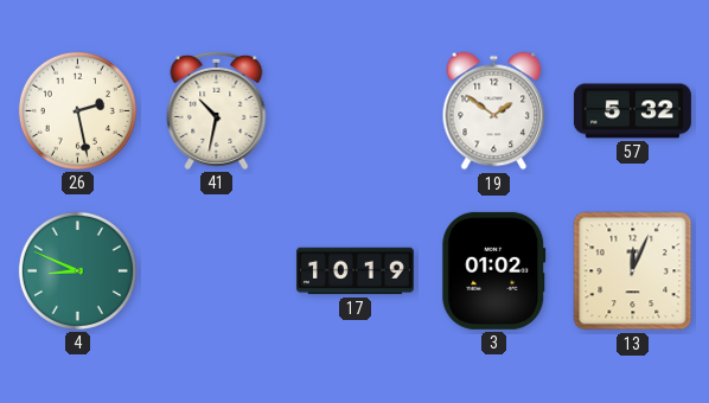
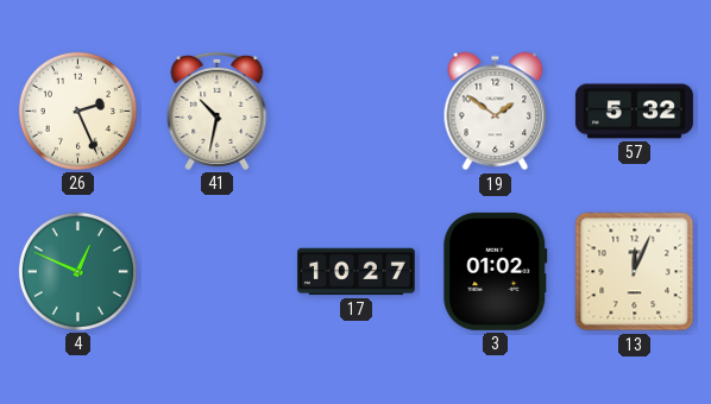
26: 2:28 -> 2:26
4: 8:49 -> 12:49
17: 10:19 -> 10:27
